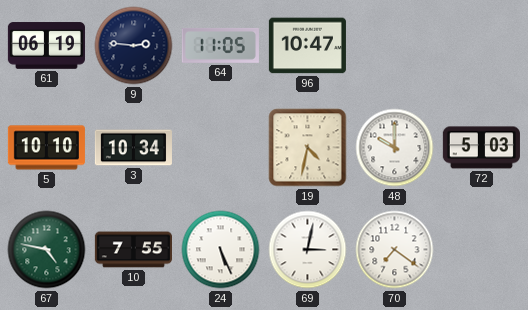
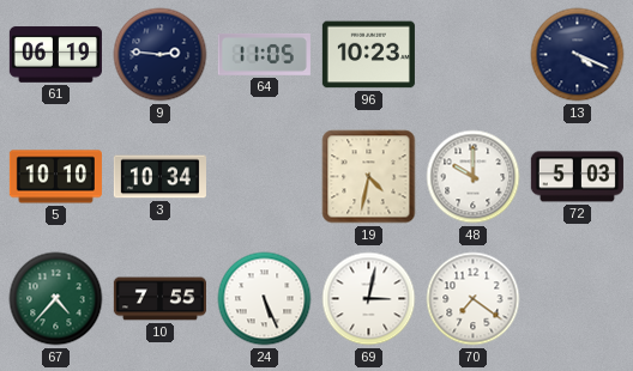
96: 10:47 -> 10:23
13: none -> 4:19
67: 4:47 -> 4:37
